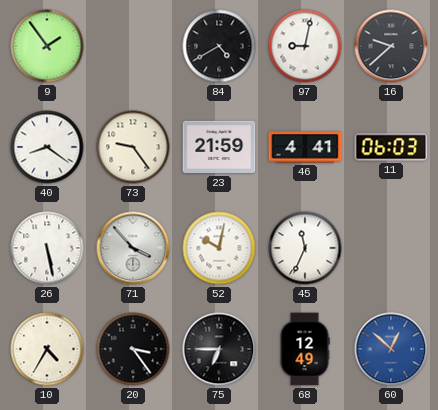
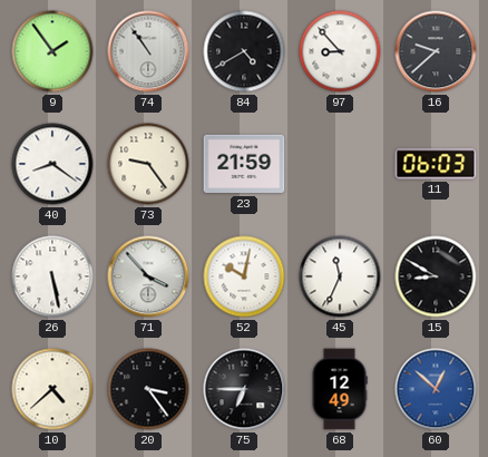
74: none -> 10:54
97: 9:02 -> 8:53
46: 4:41 -> none
15: none -> 8:50
10: 4:35 -> 4:38
